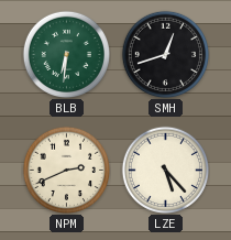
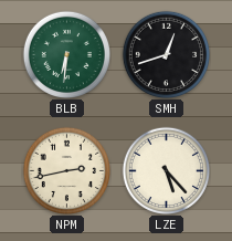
NPM: 2:41 -> 2:43
